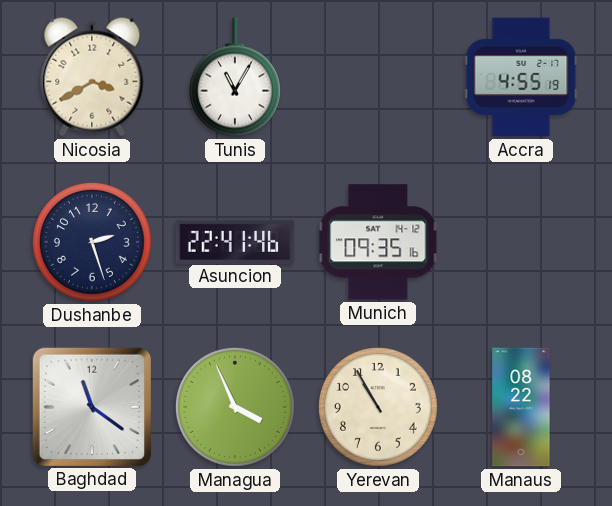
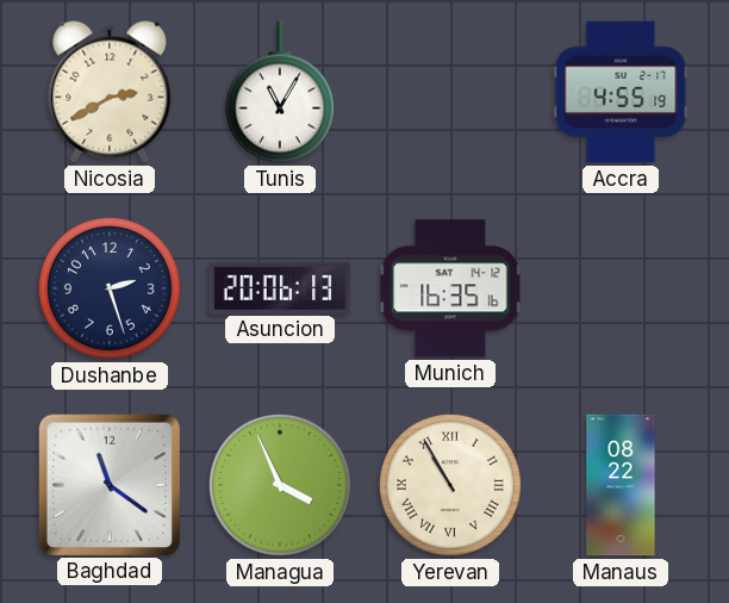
Nicosia: 3:40 -> 2:40
Asuncion: 22:41 -> 20:06
Munich: 09:35 -> 16:35
Yerevan numerals: Arabic -> Roman
